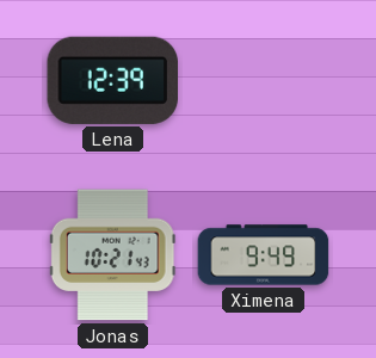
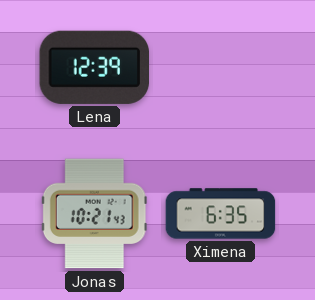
Ximena: 9:49 -> 6:35
